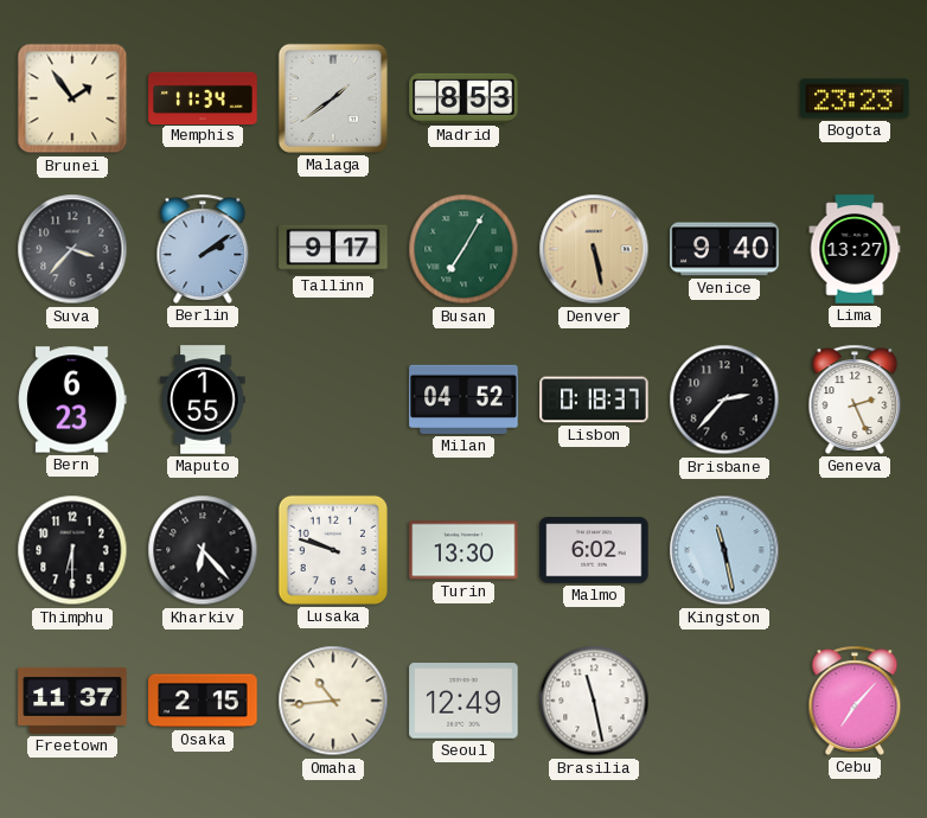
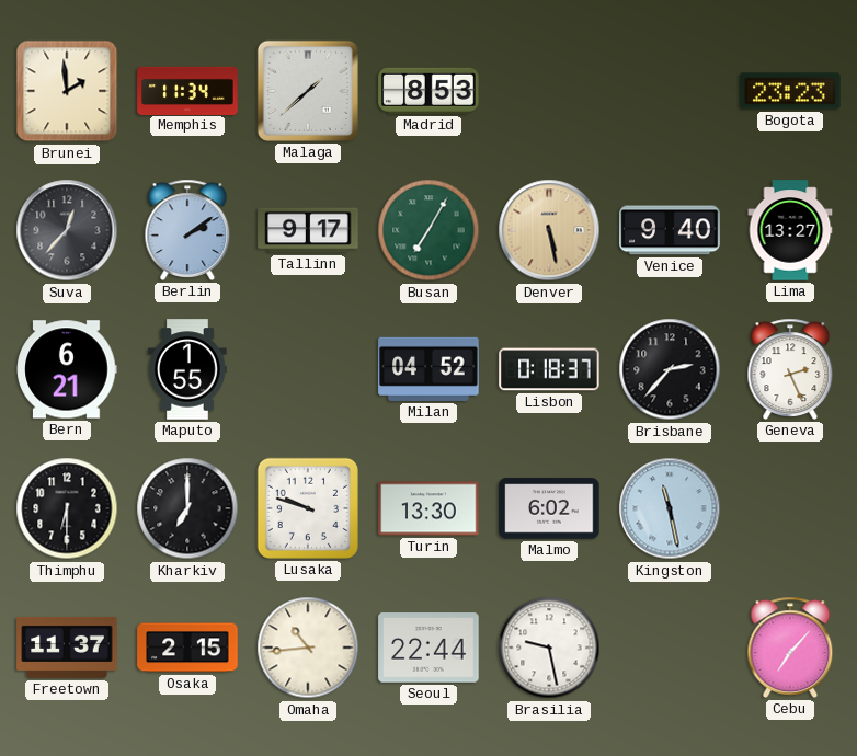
Brunei: 1:54 -> 1:59
Malaga: 1:39 -> 1:38
Suva: 3:37 -> 12:37
Bern: 6:23 -> 6:21
Kharkiv: 6:23 -> 7:00
Seoul: 12:49 -> 22:44
Brasilia: 11:28 -> 9:28
